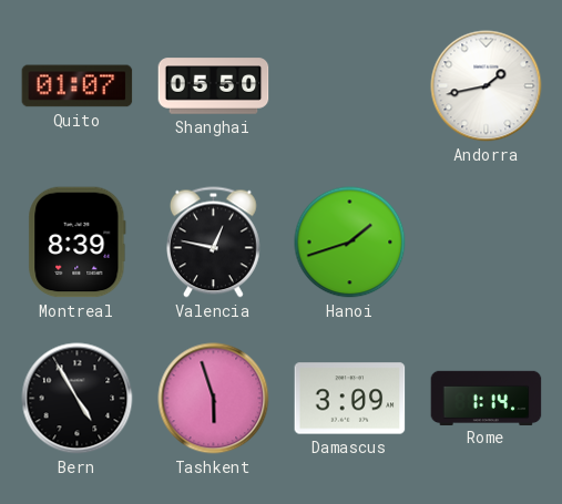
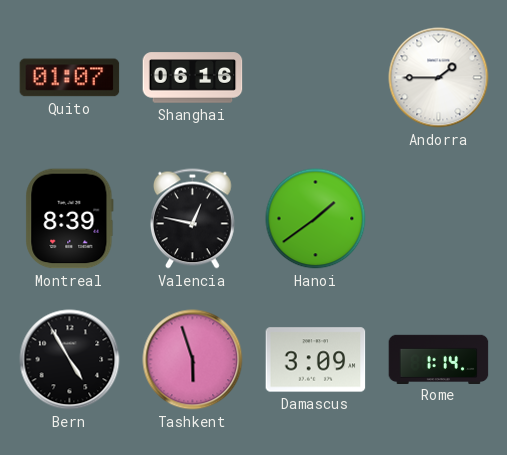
Shanghai: 05:50 -> 06:16
Andorra: 1:43 -> 1:45
Hanoi: 1:42 -> 1:39
